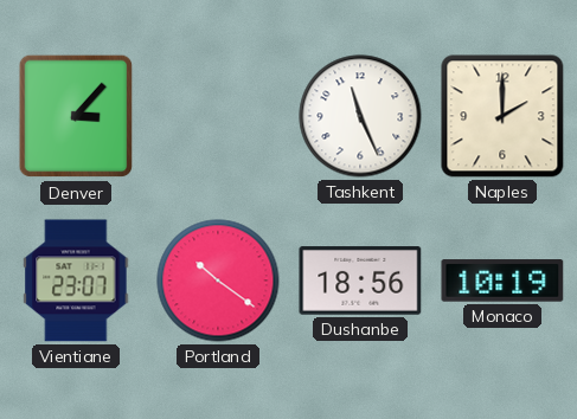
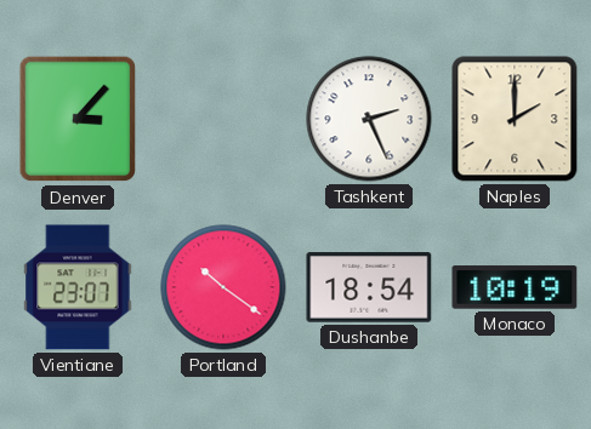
Tashkent: 11:26 -> 2:26
Dushanbe: 18:56 -> 18:54
